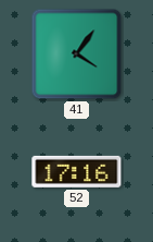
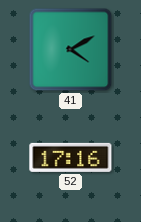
41: 4:06 -> 4:10
